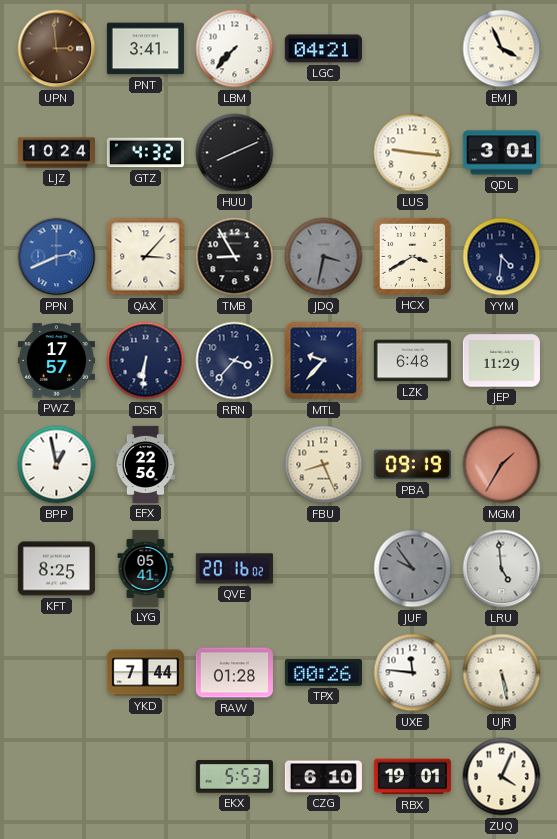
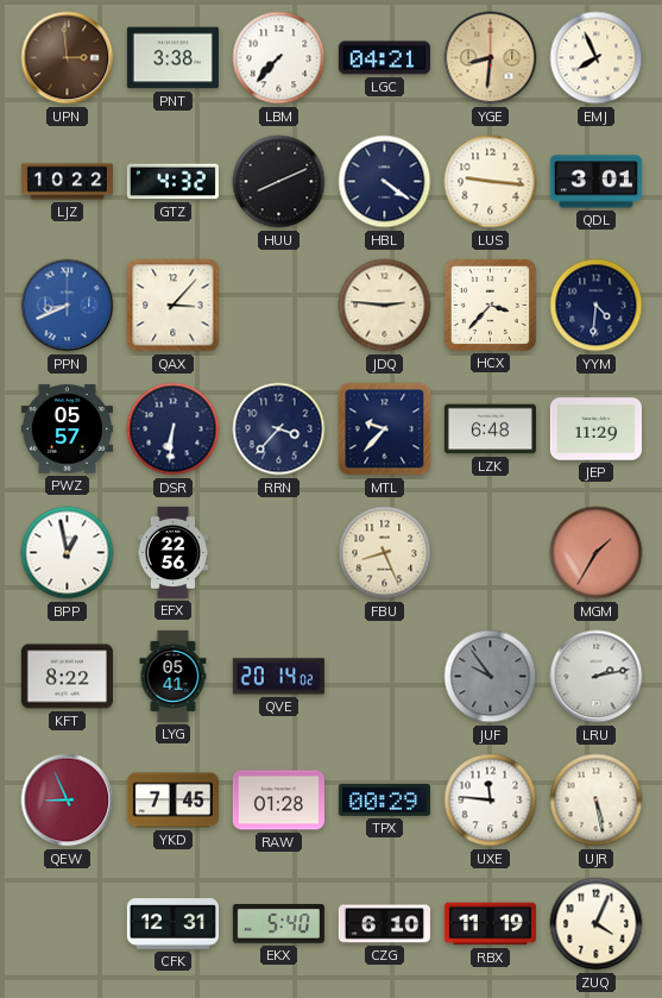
PNT: 3:41 -> 3:38
YGE: none -> 8:31
EMJ: 3:56 -> 7:56
LJZ: 10:24 -> 10:22
HBL: none -> 4:21
PPN: 2:41 -> 8:41
TMB: 8:55 -> none
JDQ: 3:32 -> 2:46
JDQ dial: grey -> cream
HCX: 3:40 -> 3:37
PWZ: 17:57 -> 05:57
PBA: 09:19 -> none
KFT: 8:25 -> 8:22
QVE: 20:16 -> 20:14
LRU: 4:59 -> 2:13
QEW: none -> 8:56
YKD: 7:44 -> 7:45
TPX: 00:26 -> 00:29
CFK: none -> 12:31
EKX: 5:53 -> 5:40
RBX: 19:01 -> 11:19
